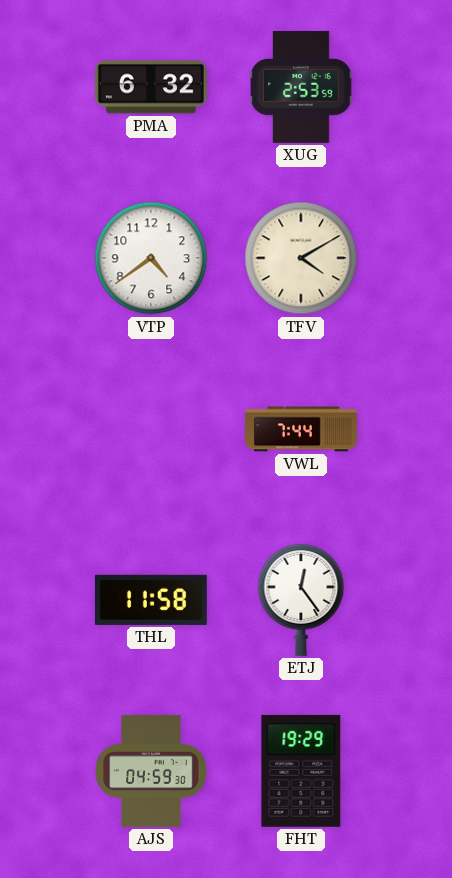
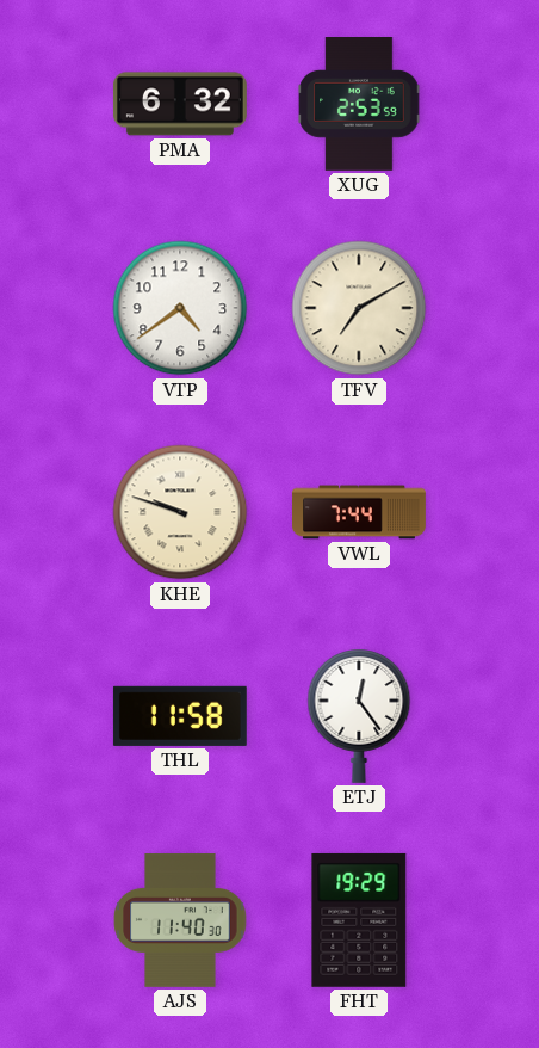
TFV: 4:10 -> 7:10
KHE: none -> 9:48
AJS: 04:59 -> 11:40
